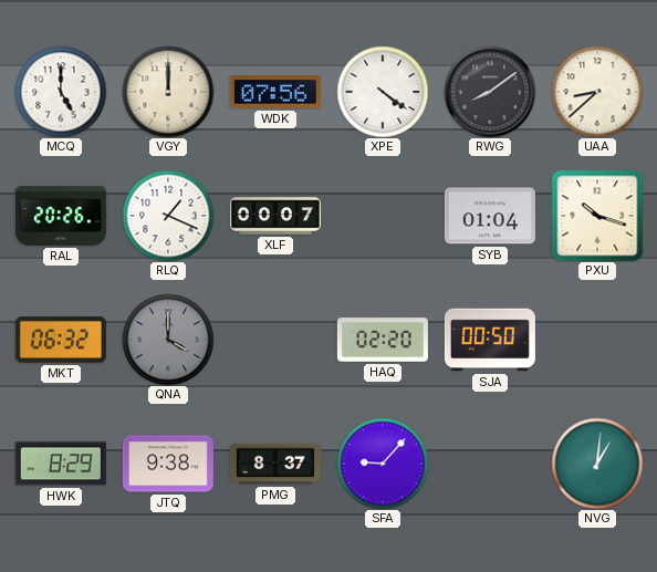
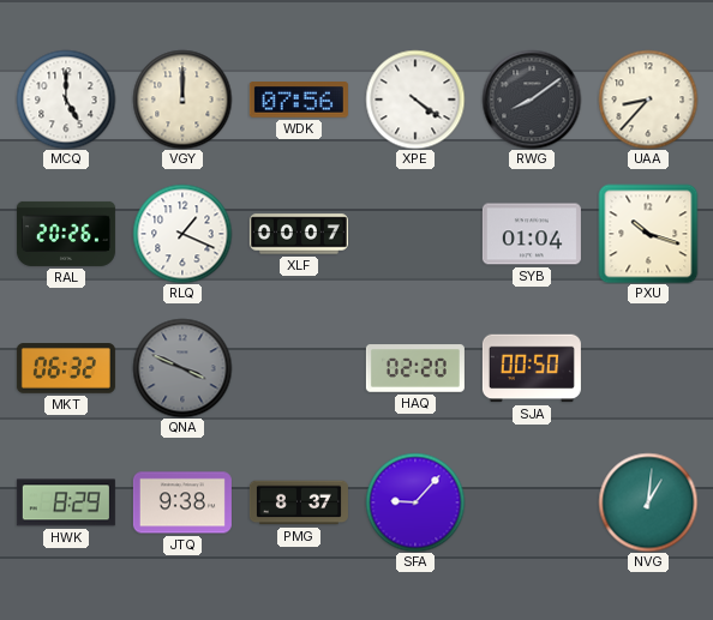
UAA: 8:38 -> 8:37
QNA: 4:00 -> 3:49
